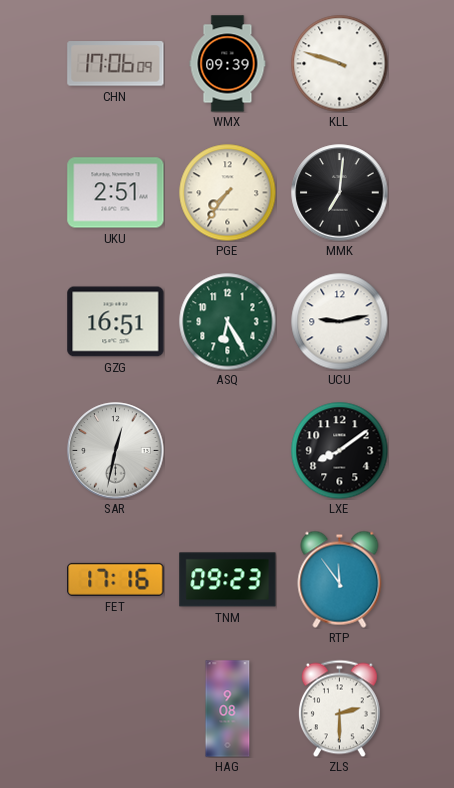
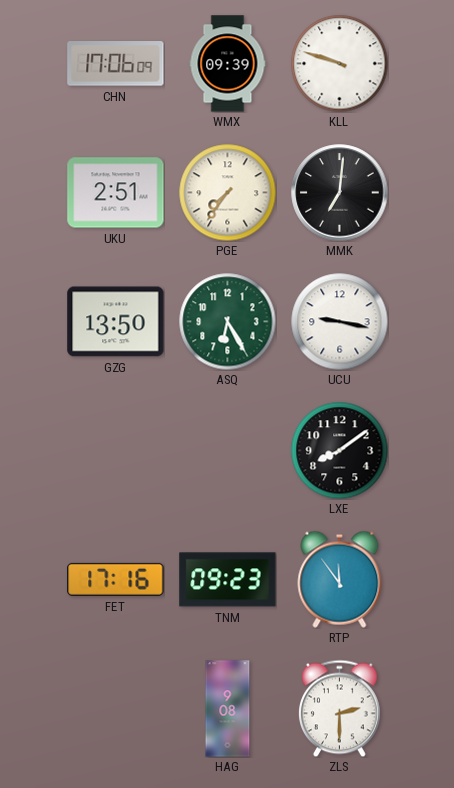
GZG: 16:51 -> 13:50
UCU: 9:13 -> 9:17
SAR: 12:32 -> none
